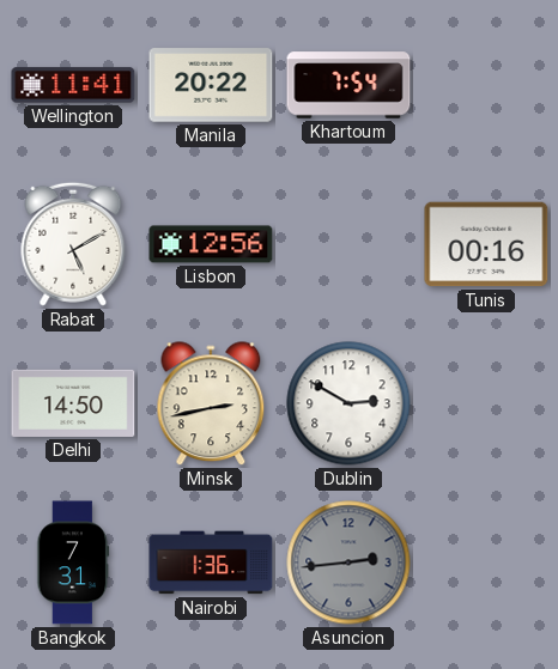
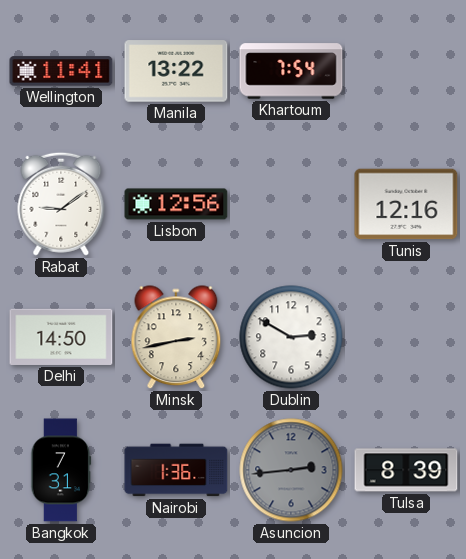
Manila: 20:22 -> 13:22
Rabat: 5:10 -> 9:09
Tunis: 00:16 -> 12:16
Tulsa: none -> 8:39
